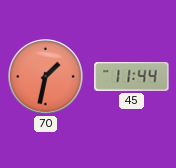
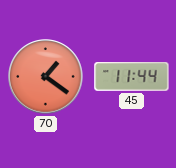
70: 1:32 -> 1:21
